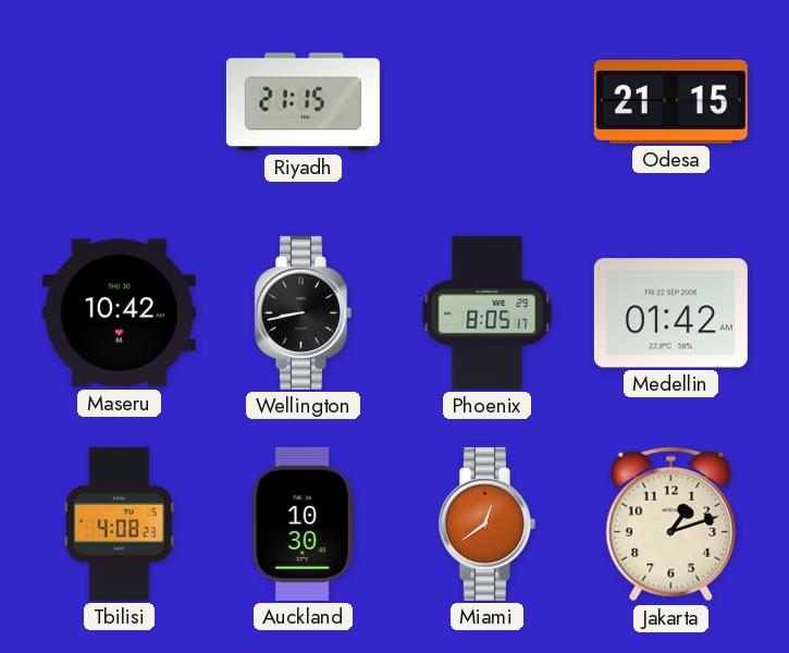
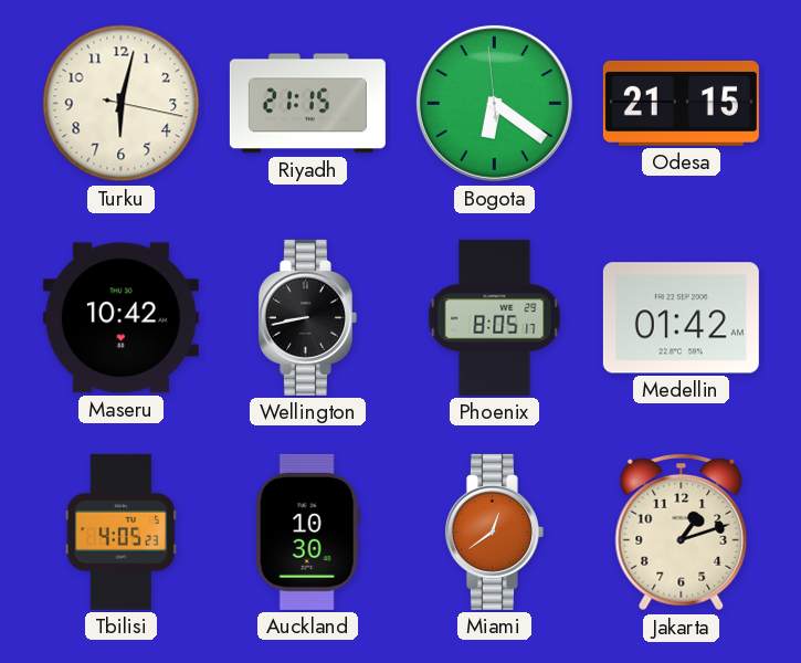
Turku: none -> 6:02
Bogota: none -> 6:20
Tbilisi: 4:08 -> 4:05
